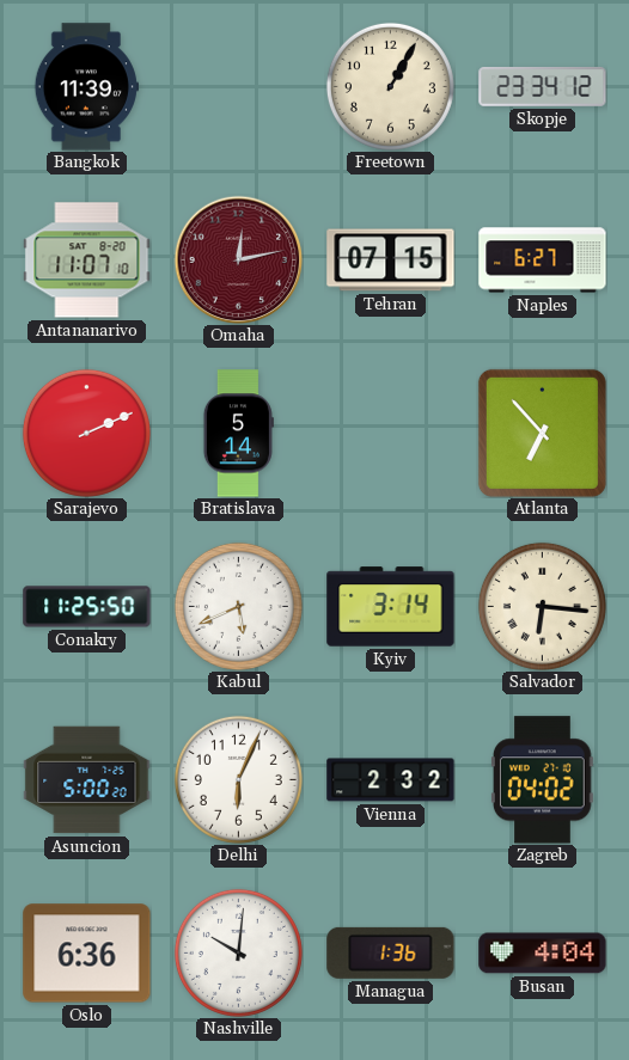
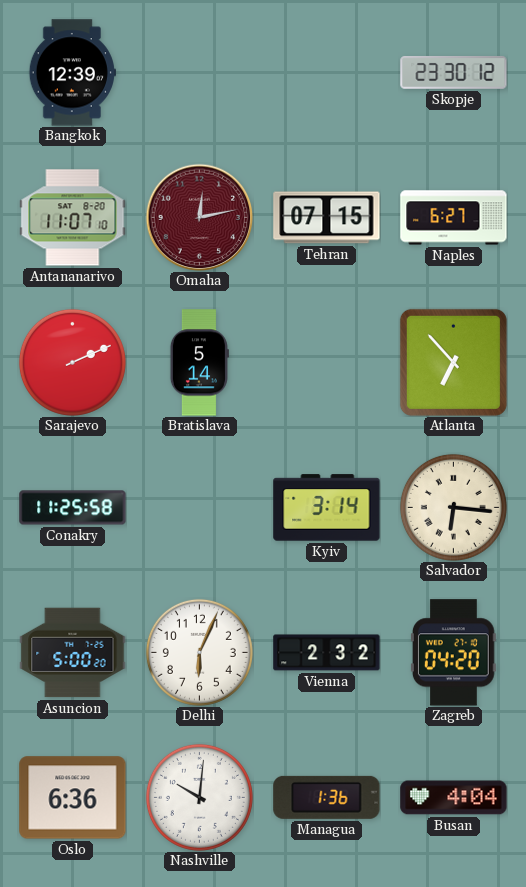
Bangkok: 11:39 -> 12:39
Freetown: 1:05 -> none
Skopje: 23:34 -> 23:30
Conakry: 11:25:50 -> 11:25:58
Kabul: 5:41 -> none
Zagreb: 04:02 -> 04:20
